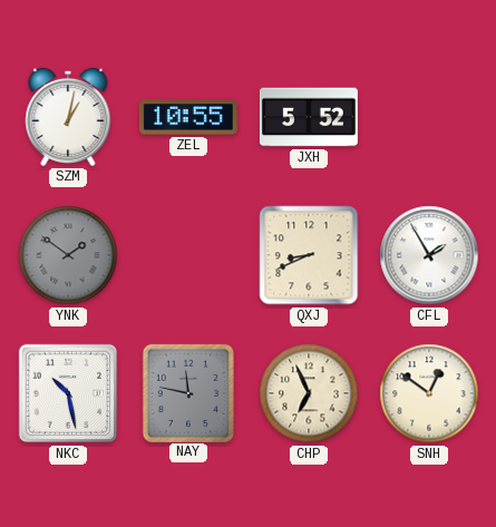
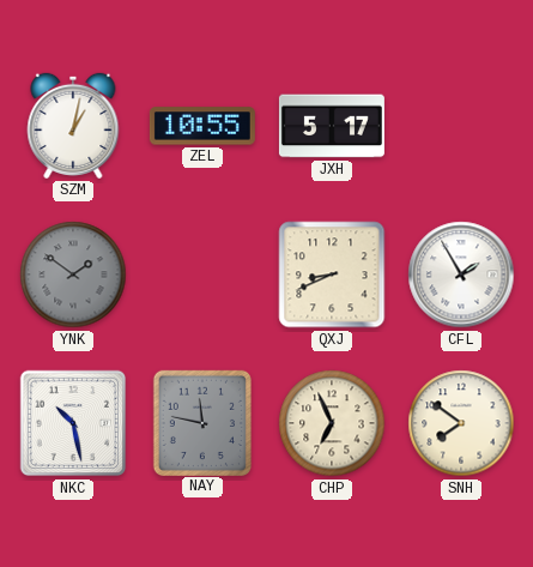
JXH: 5:52 -> 5:17
SNH: 12:51 -> 7:51
